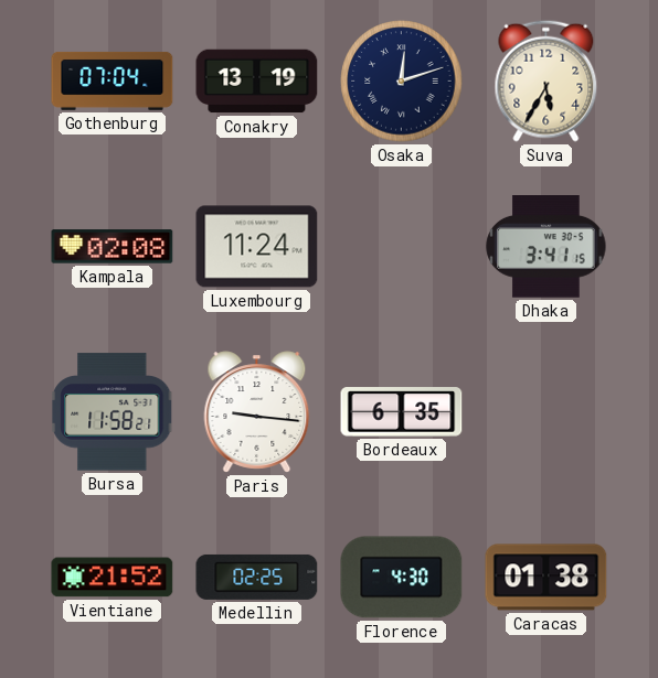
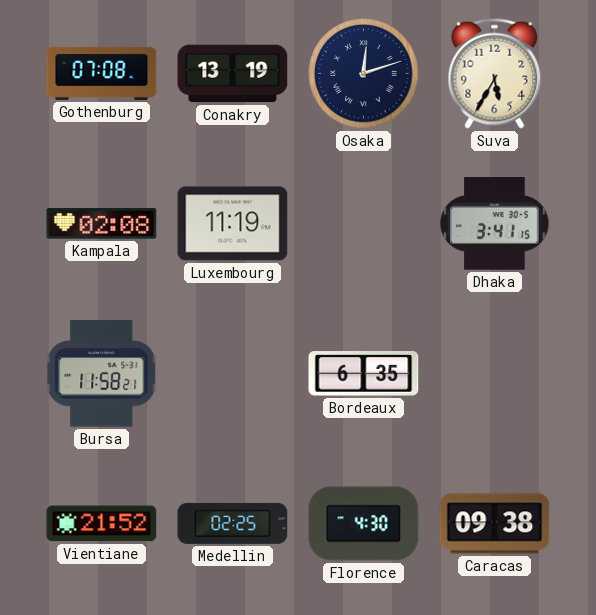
Gothenburg: 07:04 -> 07:08
Luxembourg: 11:24 -> 11:19
Paris: 9:16 -> none
Caracas: 01:38 -> 09:38
